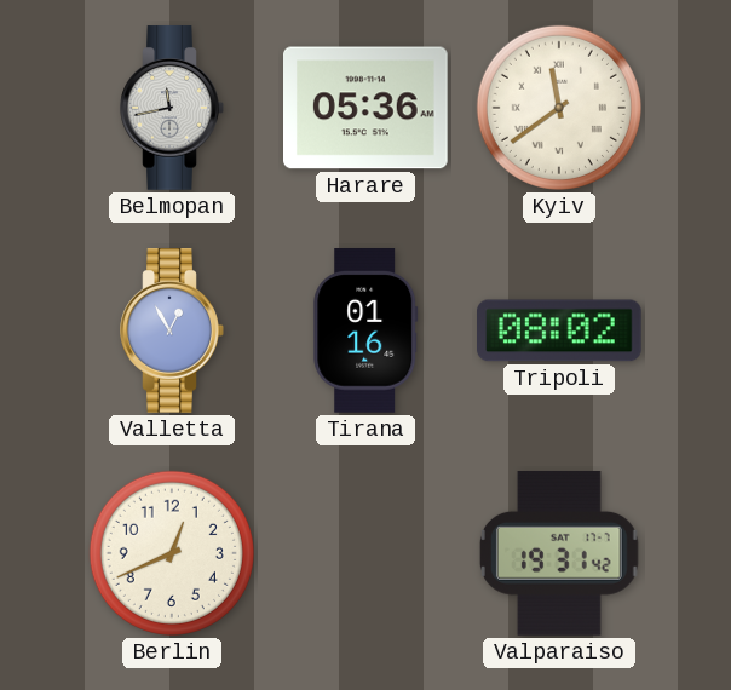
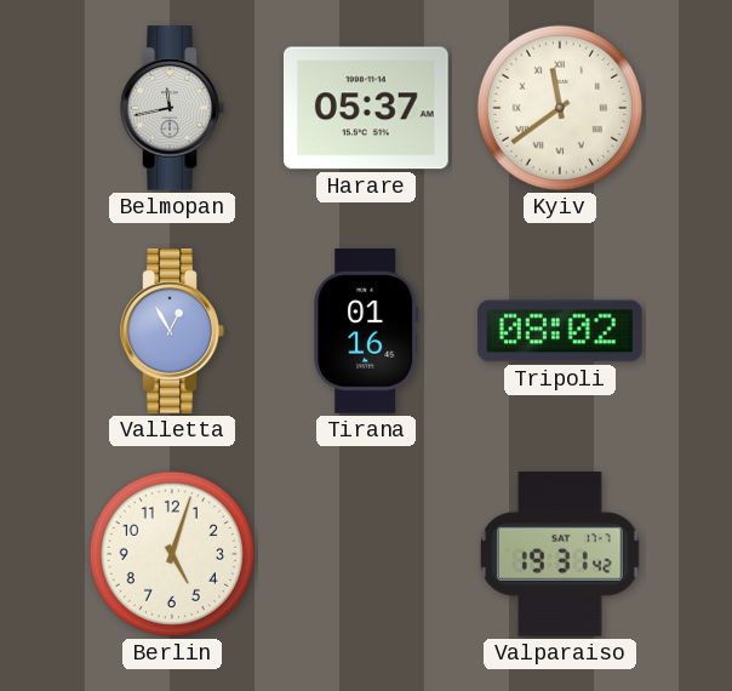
Harare: 05:36 -> 05:37
Berlin: 12:41 -> 5:03
